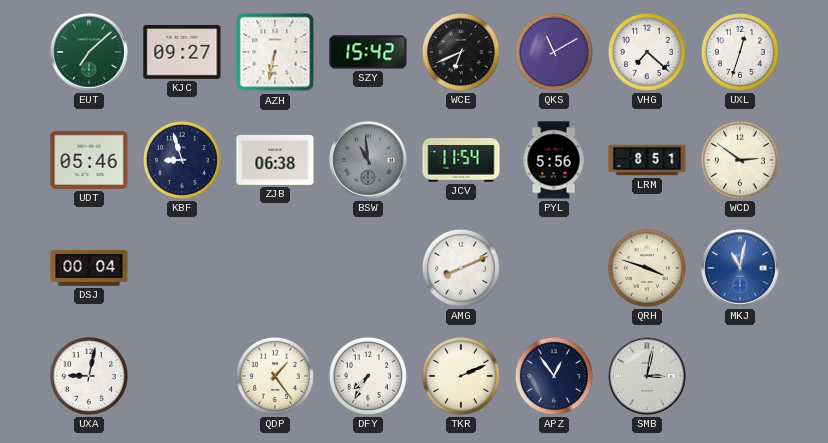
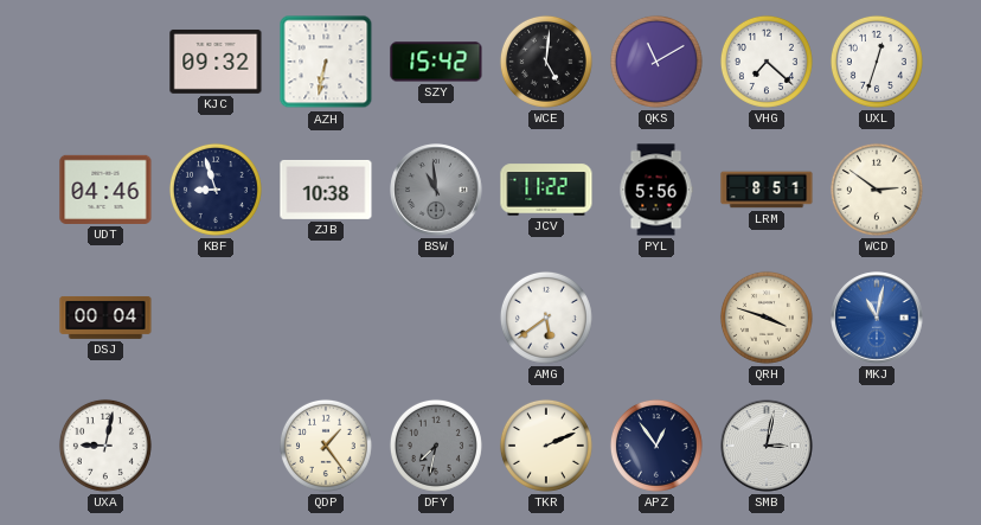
EUT: 7:08 -> none
KJC: 09:27 -> 09:32
WCE: 6:41 -> 5:01
UDT: 05:46 -> 04:46
ZJB: 06:38 -> 10:38
JCV: 11:54 -> 11:22
AMG: 8:11 -> 5:39
DFY: 7:35 -> 7:32
DFY dial: white -> grey
